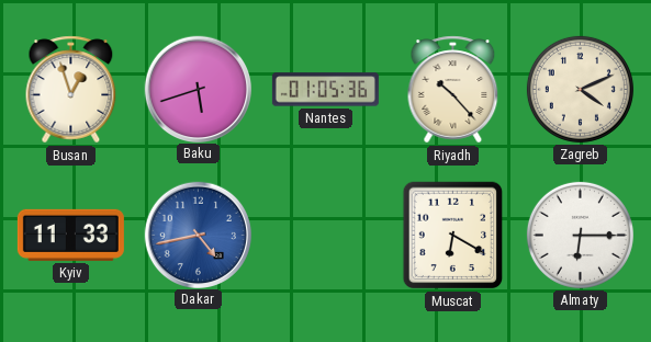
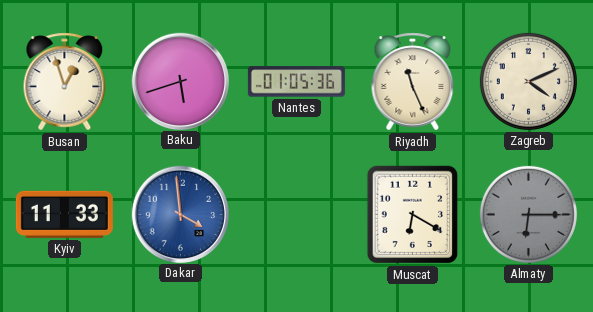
Riyadh: 10:23 -> 11:26
Dakar: 4:43 -> 3:59
Almaty dial: white -> grey
